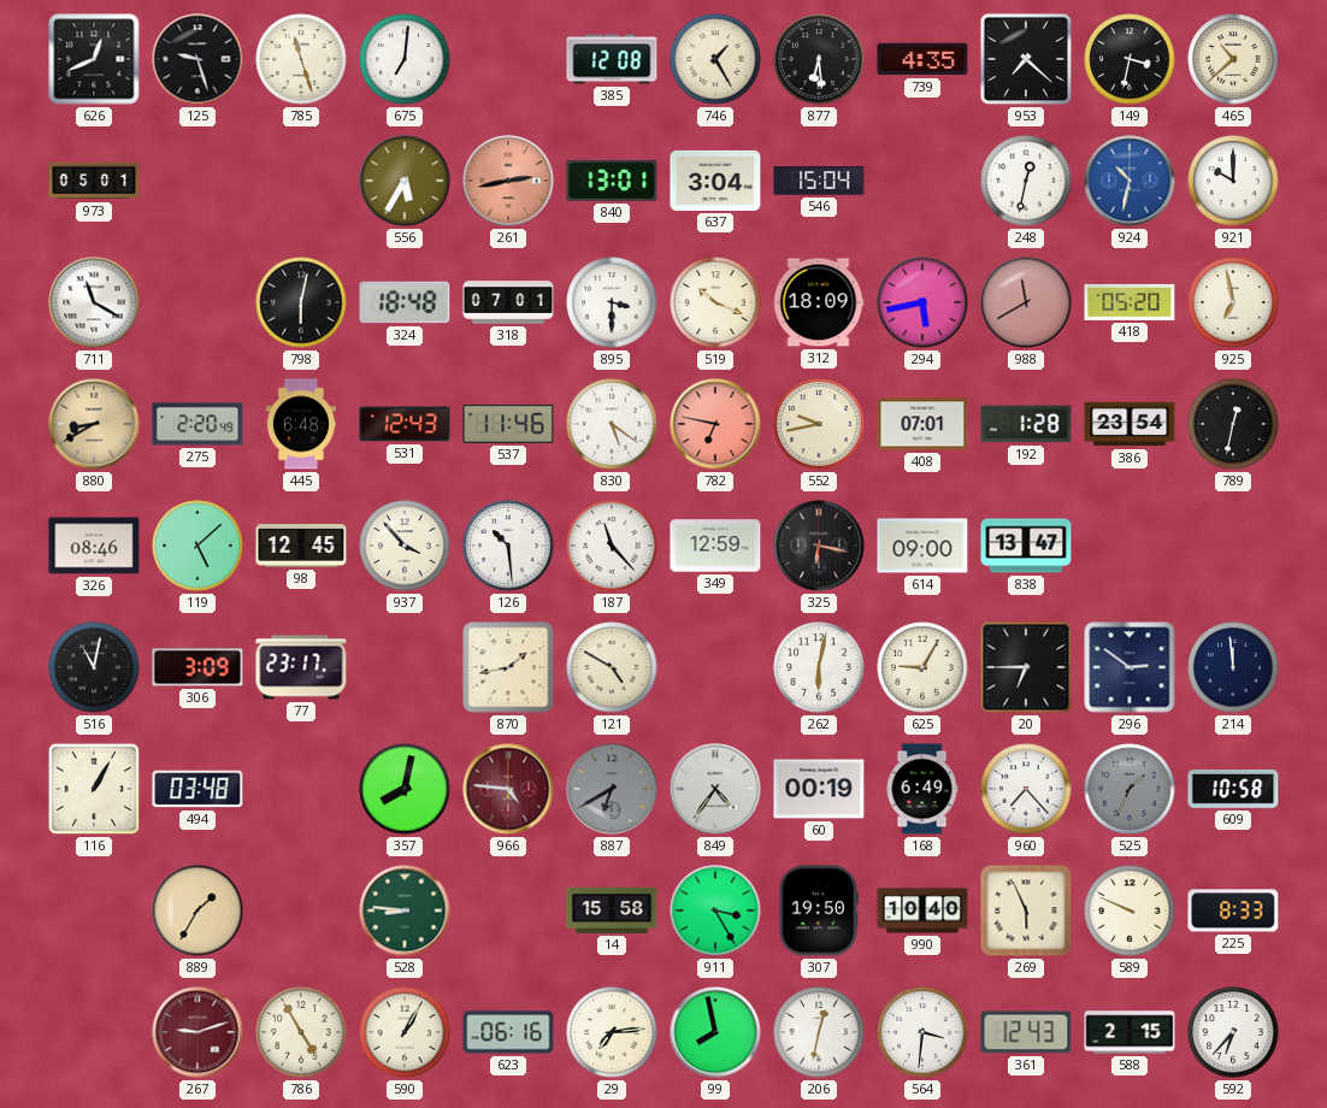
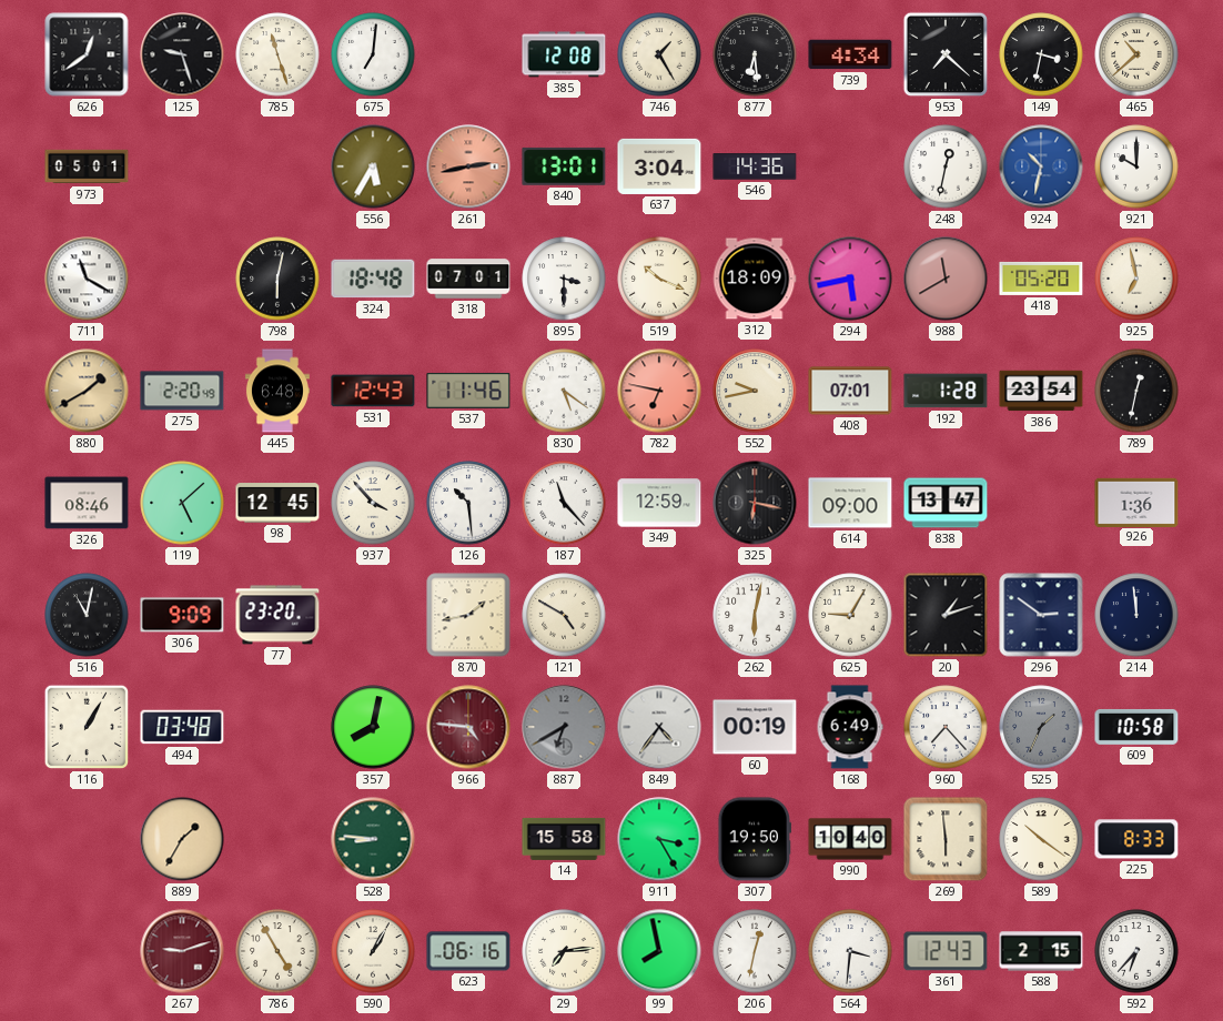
626: 12:41 -> 12:39
739: 4:35 -> 4:34
546: 15:04 -> 14:36
880: 8:40 -> 1:40
926: none -> 1:36
306: 3:09 -> 9:09
77: 23:17 -> 23:20
20: 6:45 -> 1:12
269: 5:56 -> 5:59
589: 9:49 -> 10:21
